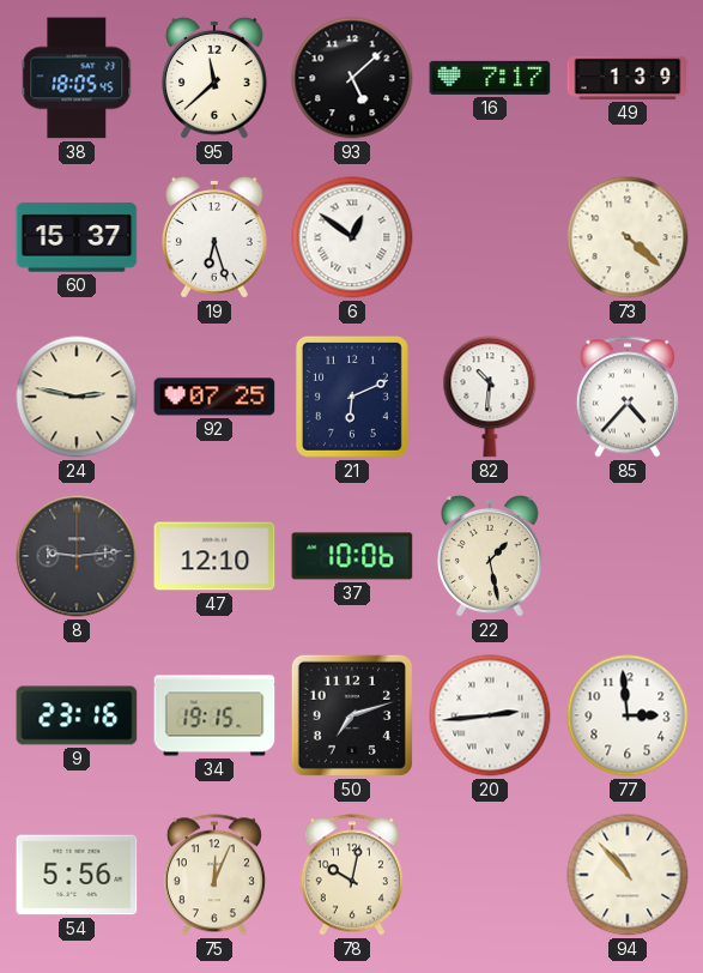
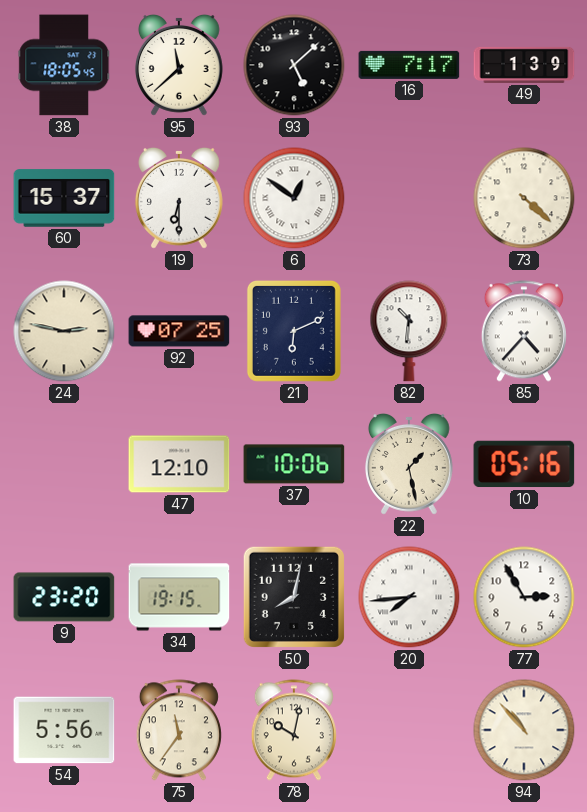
19: 6:27 -> 6:30
8: 9:14 -> none
10: none -> 05:16
9: 23:16 -> 23:20
50: 7:12 -> 8:02
20: 2:44 -> 7:44
77: 2:59 -> 2:55
75: 12:04 -> 11:36
